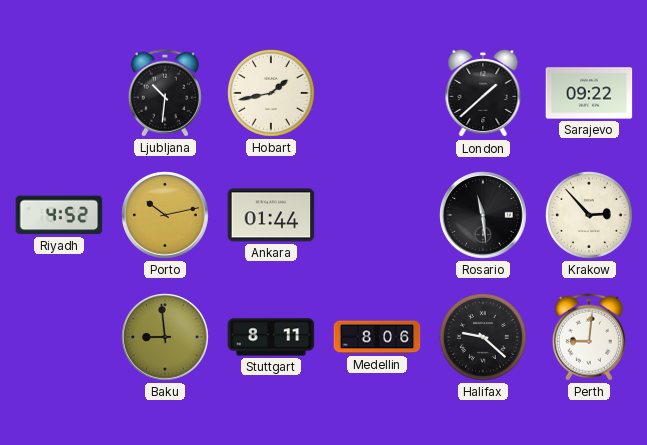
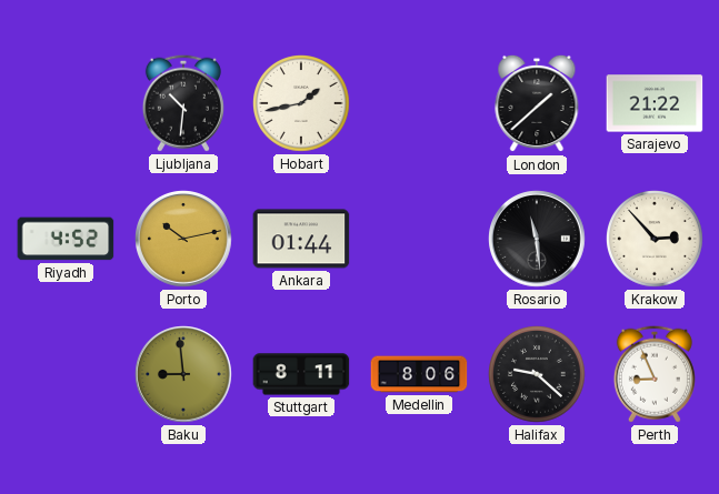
Sarajevo: 09:22 -> 21:22
Perth: 9:01 -> 8:56
